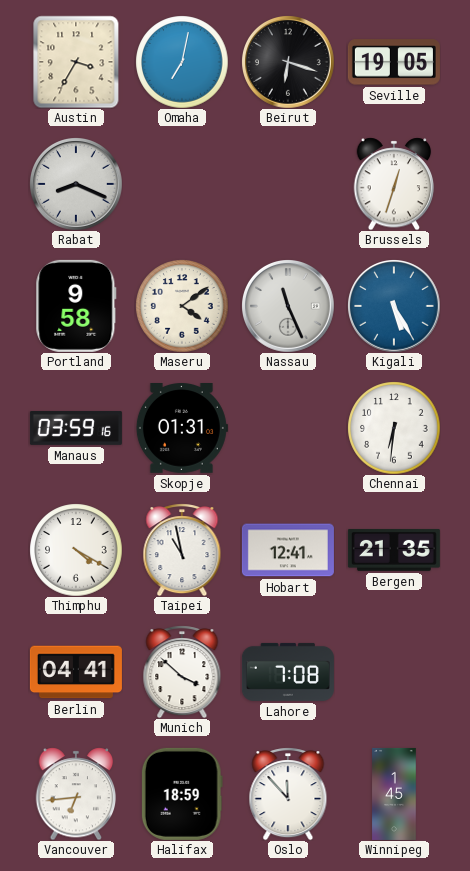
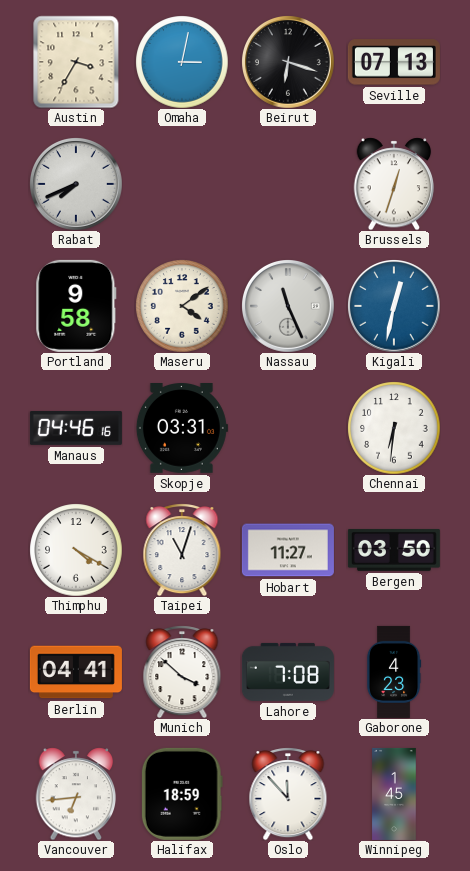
Omaha: 7:02 -> 3:02
Seville: 19:05 -> 07:13
Rabat: 8:19 -> 7:41
Kigali: 5:25 -> 12:32
Manaus: 03:59 -> 04:46
Skopje: 01:31 -> 03:31
Taipei: 10:58 -> 11:03
Hobart: 12:41 -> 11:27
Bergen: 21:35 -> 03:50
Gaborone: none -> 4:23
